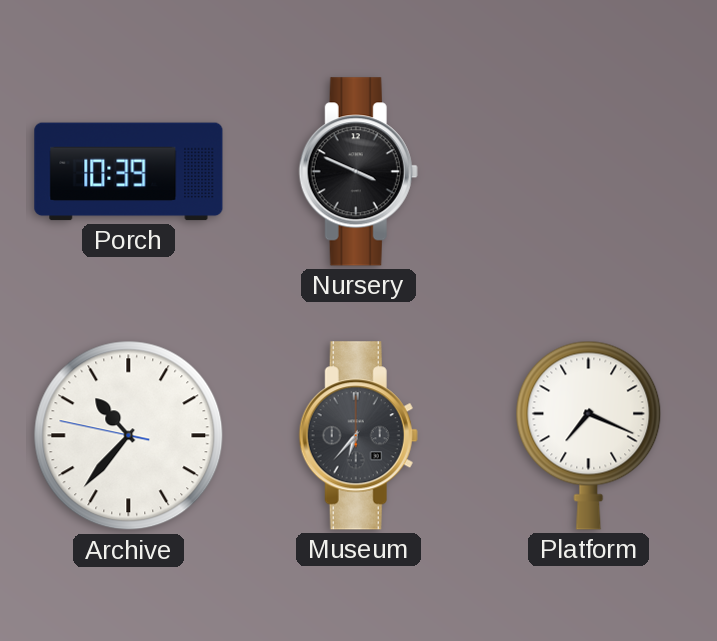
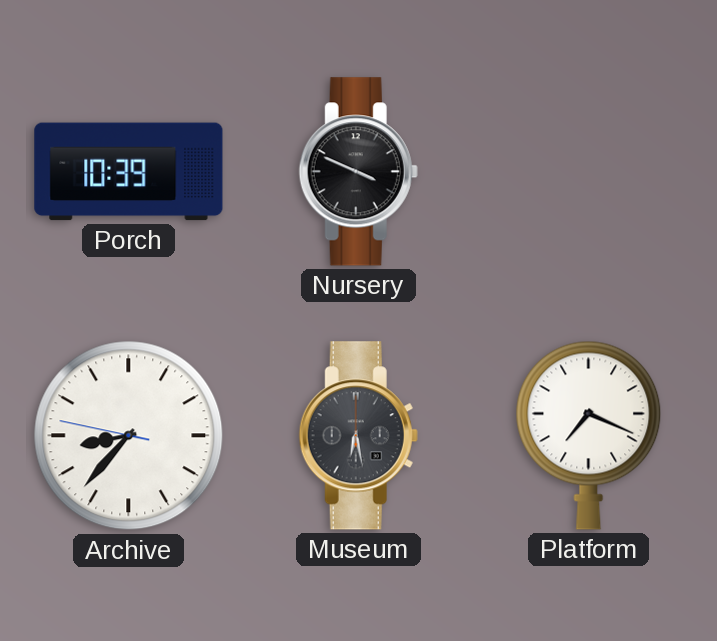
Archive: 10:36 -> 8:36
Museum: 6:37 -> 6:28
